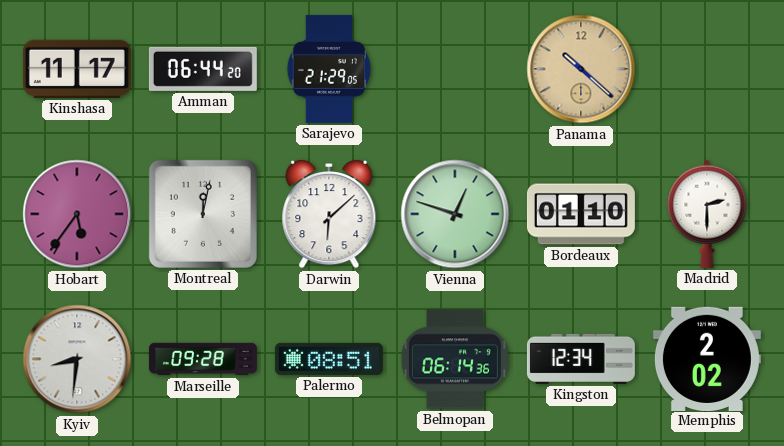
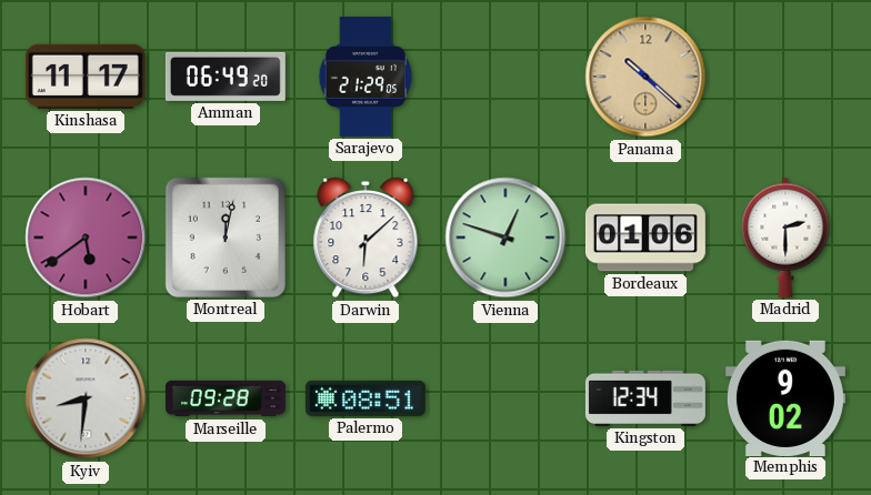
Amman: 06:44 -> 06:49
Hobart: 5:36 -> 5:39
Bordeaux: 01:10 -> 01:06
Belmopan: 06:14 -> none
Memphis: 2:02 -> 9:02
